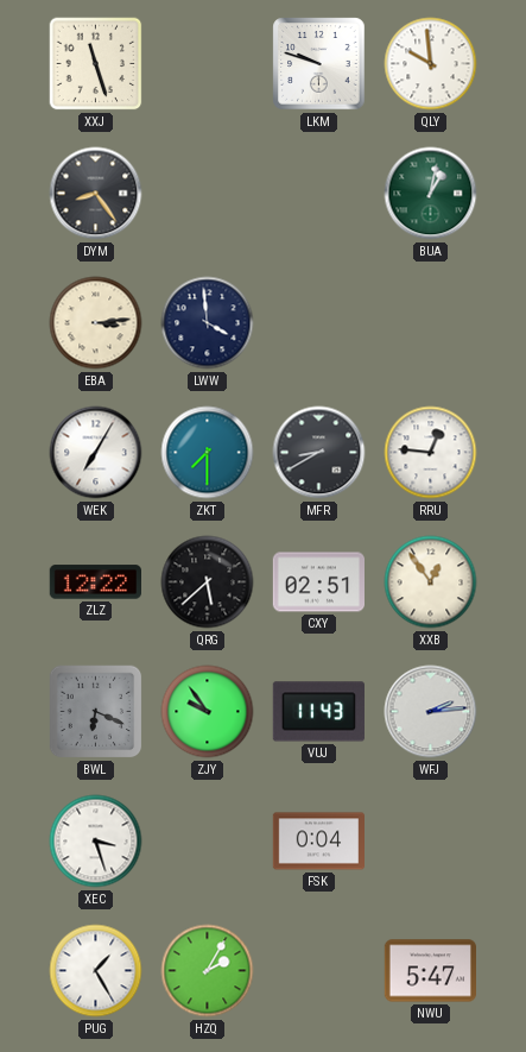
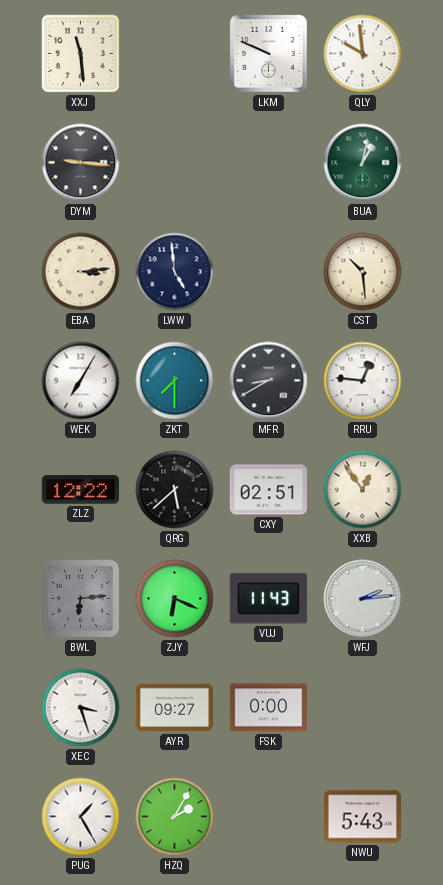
XXJ: 11:27 -> 11:29
LKM: 9:48 -> 9:49
DYM: 8:24 -> 9:16
LWW: 3:59 -> 4:59
CST: none -> 10:29
BWL: 6:19 -> 6:14
ZJY: 9:54 -> 6:19
AYR: none -> 09:27
FSK: 0:04 -> 0:00
NWU: 5:47 -> 5:43
